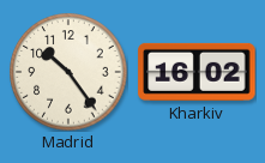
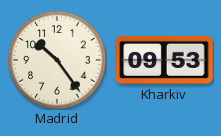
Kharkiv: 16:02 -> 09:53
